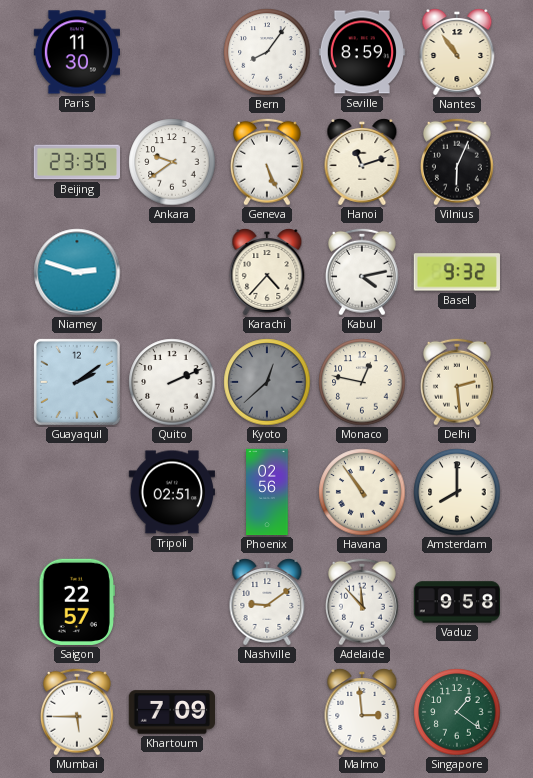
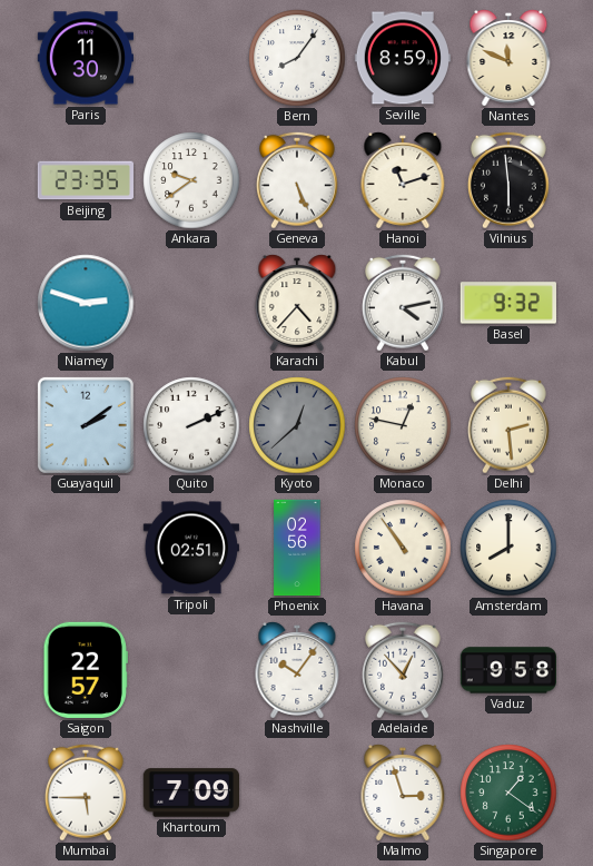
Nantes: 10:54 -> 11:49
Vilnius: 6:04 -> 5:59
Nashville: 9:09 -> 10:06
Adelaide: 11:53 -> 12:53
Malmo: 2:59 -> 2:57
